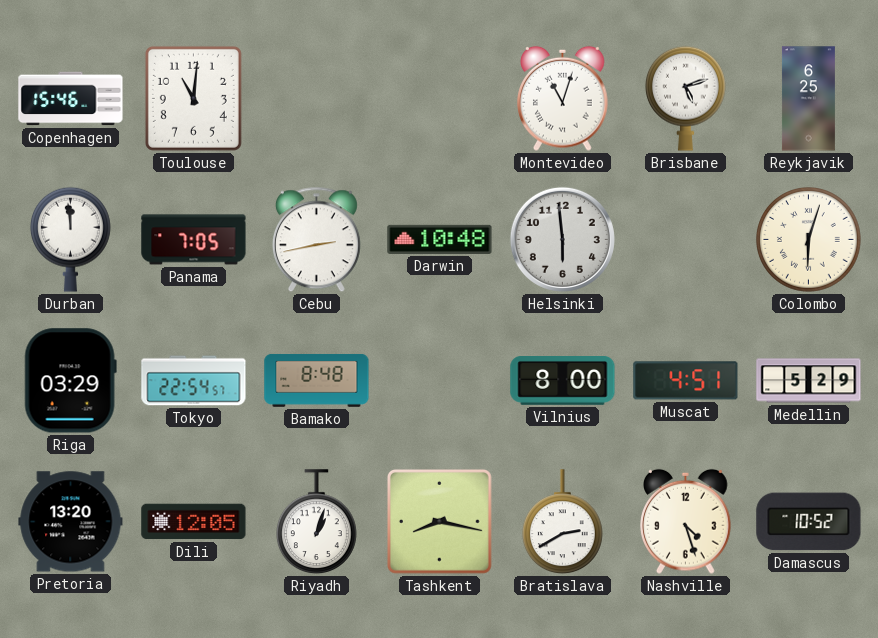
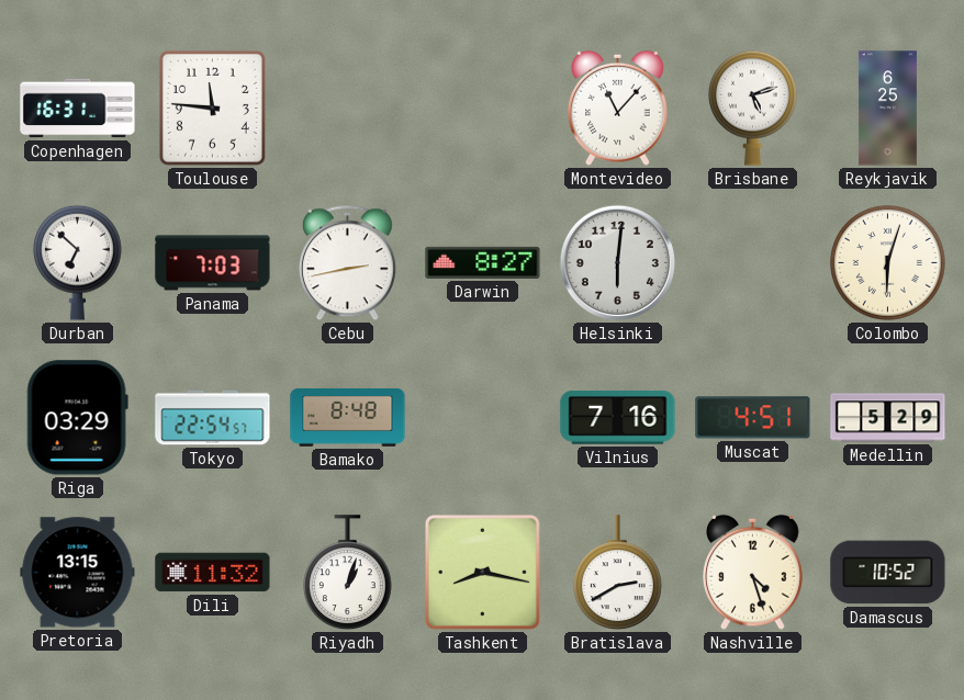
Copenhagen: 15:46 -> 16:31
Toulouse: 11:01 -> 11:46
Montevideo: 11:03 -> 11:07
Durban: 11:59 -> 6:52
Panama: 7:05 -> 7:03
Darwin: 10:48 -> 8:27
Helsinki: 5:59 -> 6:01
Vilnius: 8:00 -> 7:16
Pretoria: 13:20 -> 13:15
Dili: 12:05 -> 11:32
